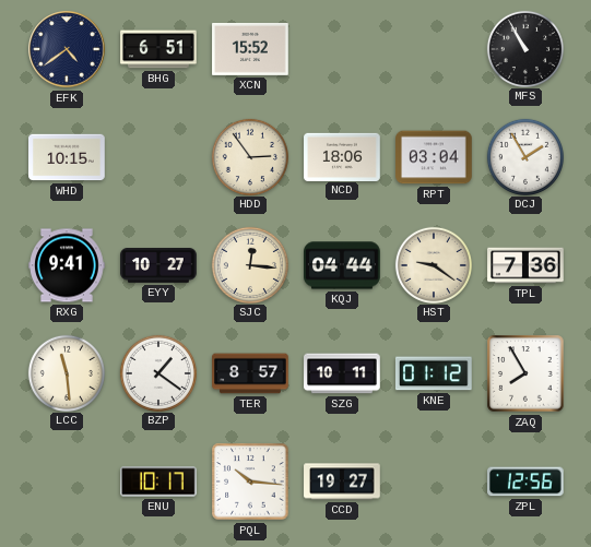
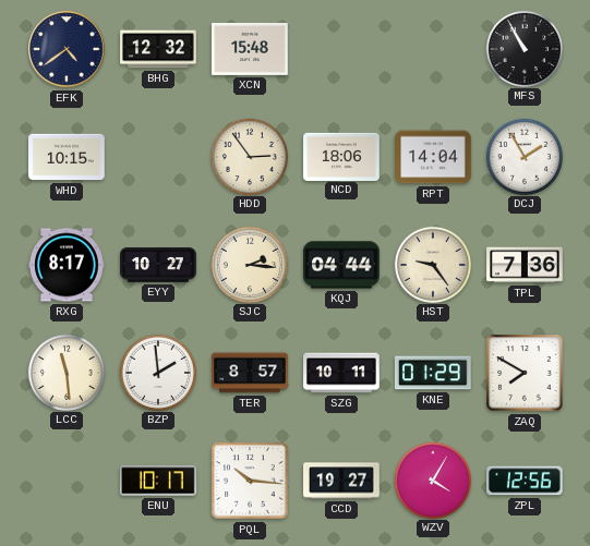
BHG: 6:51 -> 12:32
XCN: 15:52 -> 15:48
RPT: 03:04 -> 14:04
RXG: 9:41 -> 8:17
SJC: 12:16 -> 2:16
HST: 9:21 -> 9:24
BZP: 1:21 -> 1:59
KNE: 01:12 -> 01:29
ZAQ: 7:55 -> 7:50
WZV: none -> 4:05
